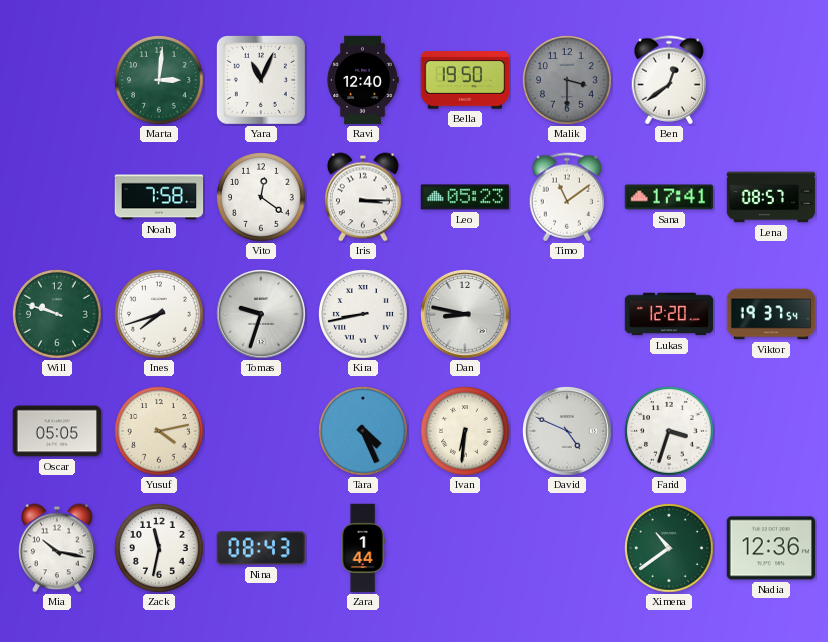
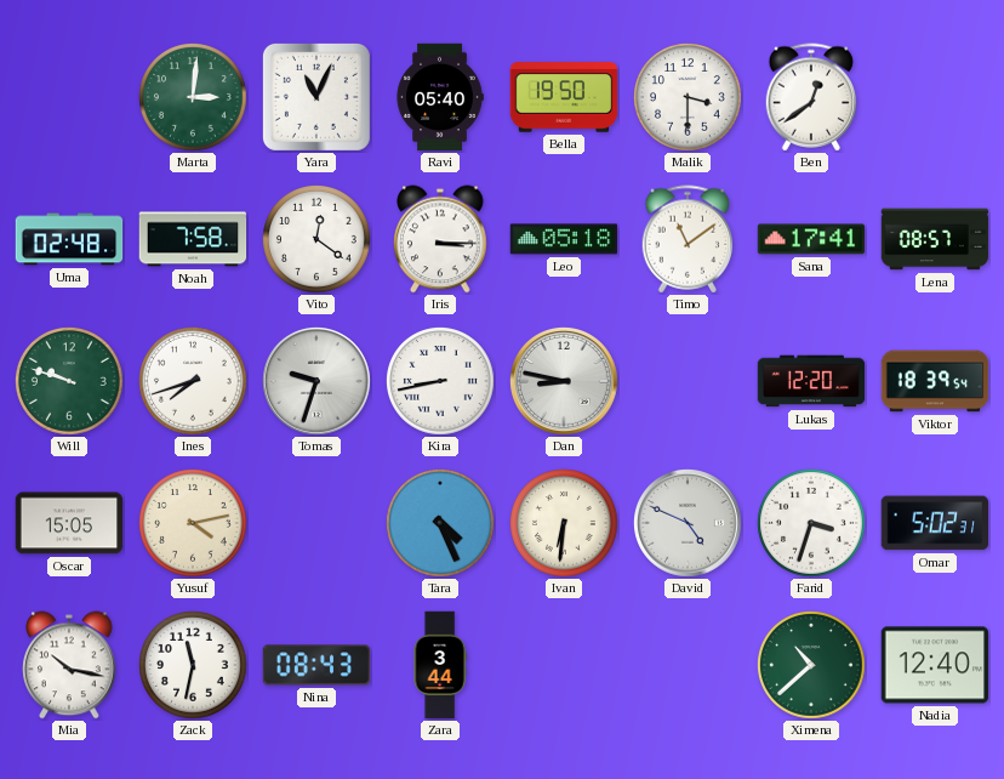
Ravi: 12:40 -> 05:40
Malik dial: grey -> white
Uma: none -> 02:48
Leo: 05:23 -> 05:18
Viktor: 19:37 -> 18:39
Oscar: 05:05 -> 15:05
Omar: none -> 5:02
Zara: 1:44 -> 3:44
Ximena: 10:39 -> 10:38
Nadia: 12:36 -> 12:40
